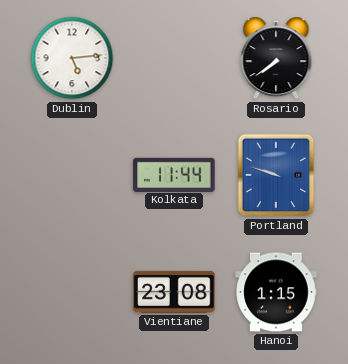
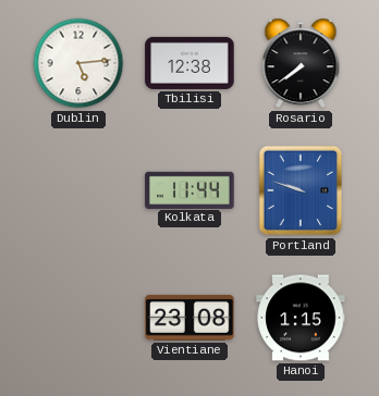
Tbilisi: none -> 12:38
